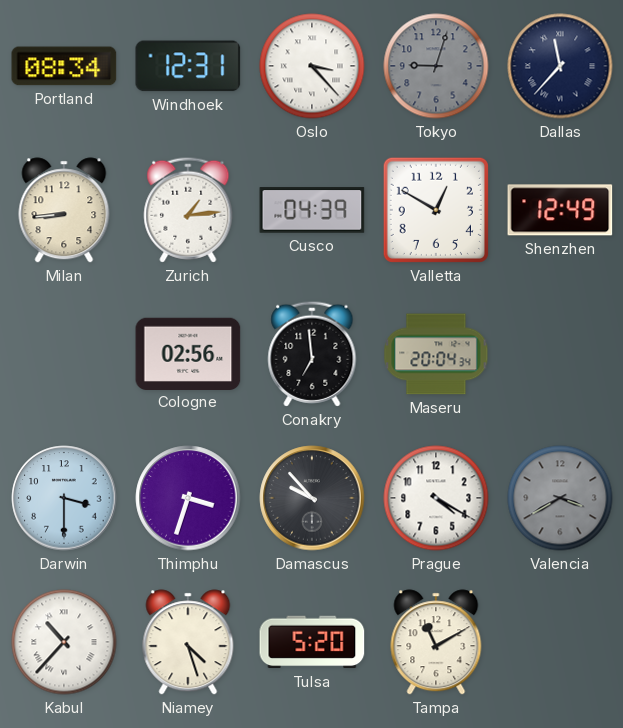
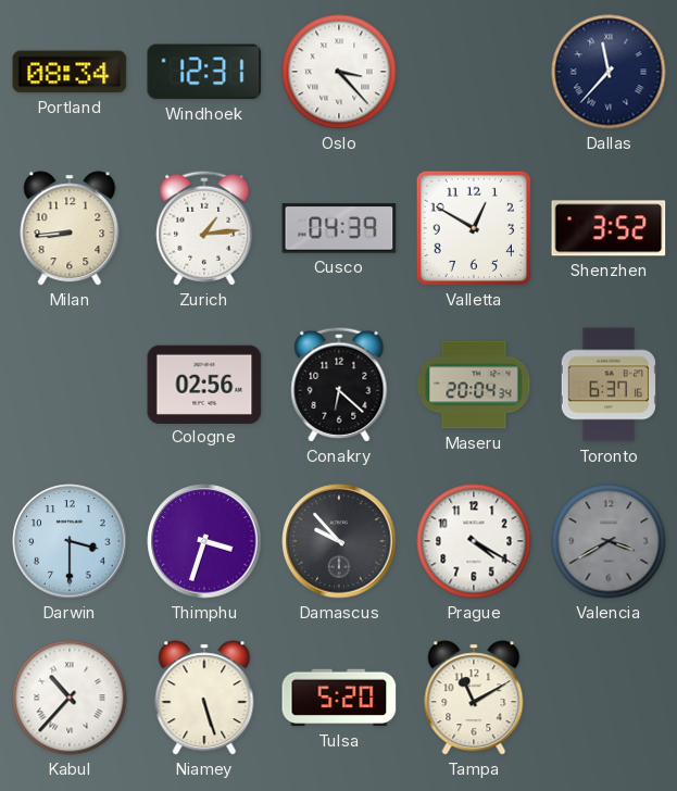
Tokyo: 9:03 -> none
Shenzhen: 12:49 -> 3:52
Conakry: 6:59 -> 6:22
Toronto: none -> 6:37
Niamey: 4:27 -> 5:27
